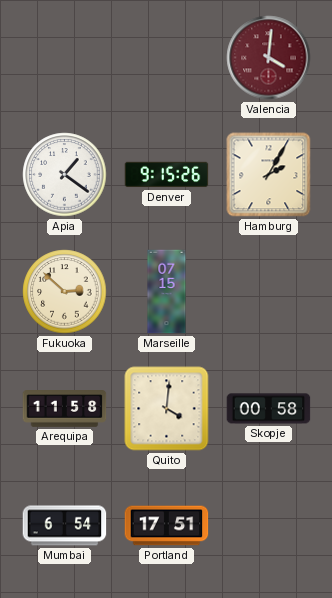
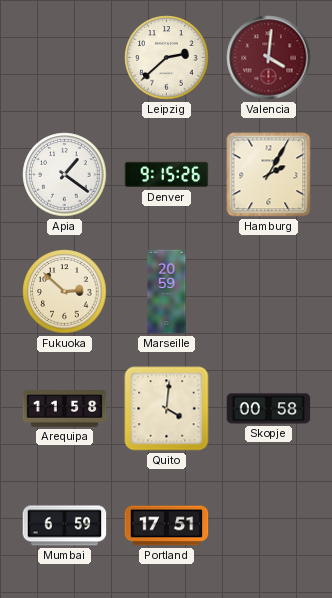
Leipzig: none -> 2:38
Marseille: 07:15 -> 20:59
Mumbai: 6:54 -> 6:59
